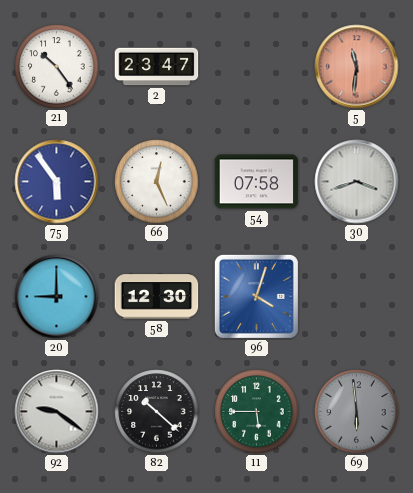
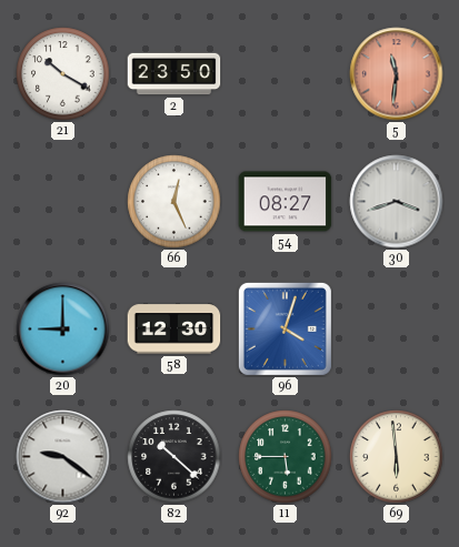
21: 10:24 -> 10:20
2: 23:47 -> 23:50
75: 5:54 -> none
54: 07:58 -> 08:27
69 dial: grey -> cream
